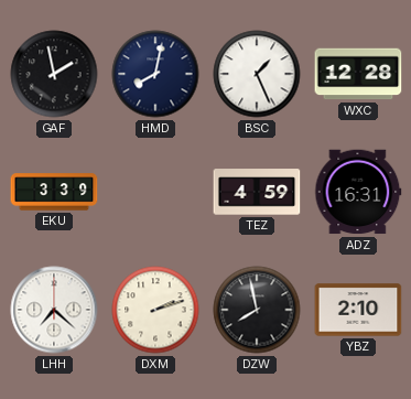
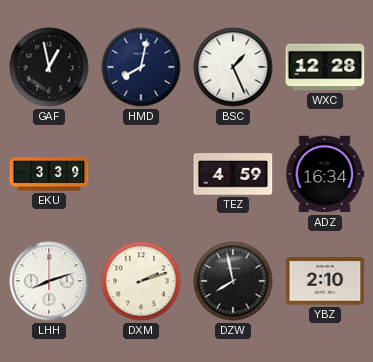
GAF: 1:58 -> 12:58
ADZ: 16:31 -> 16:34
LHH: 7:22 -> 8:12
